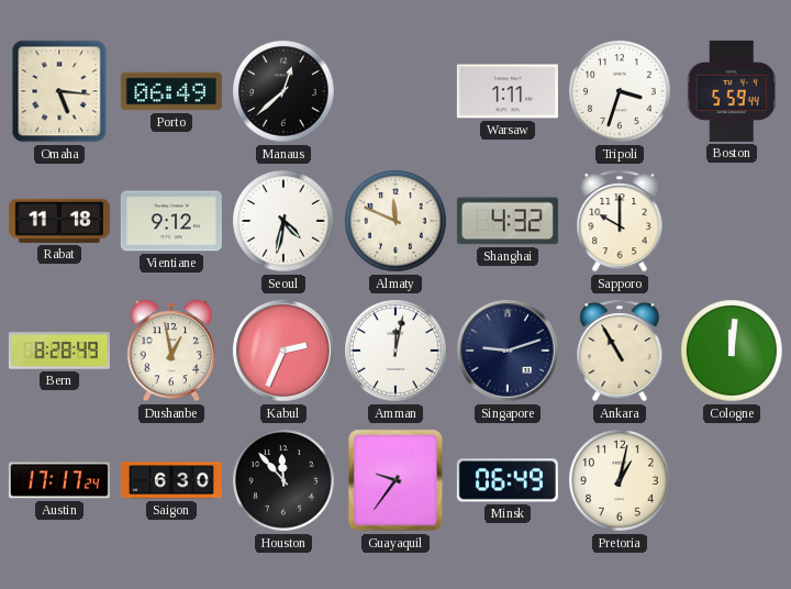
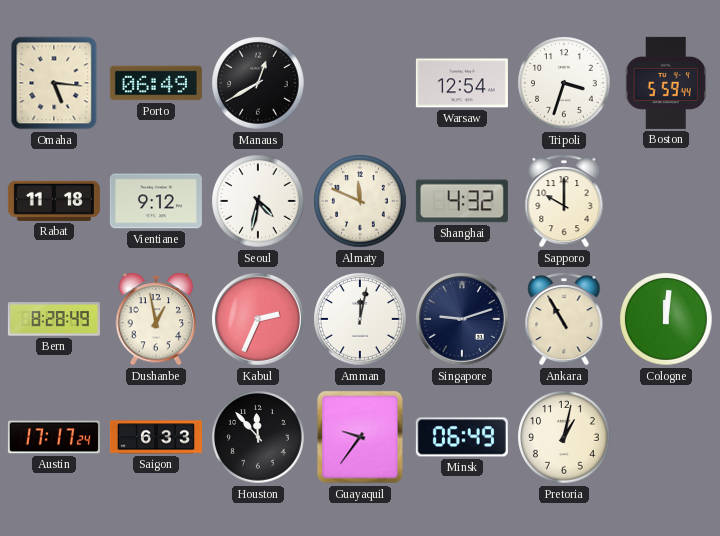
Manaus: 12:38 -> 12:40
Warsaw: 1:11 -> 12:54
Saigon: 6:30 -> 6:33
